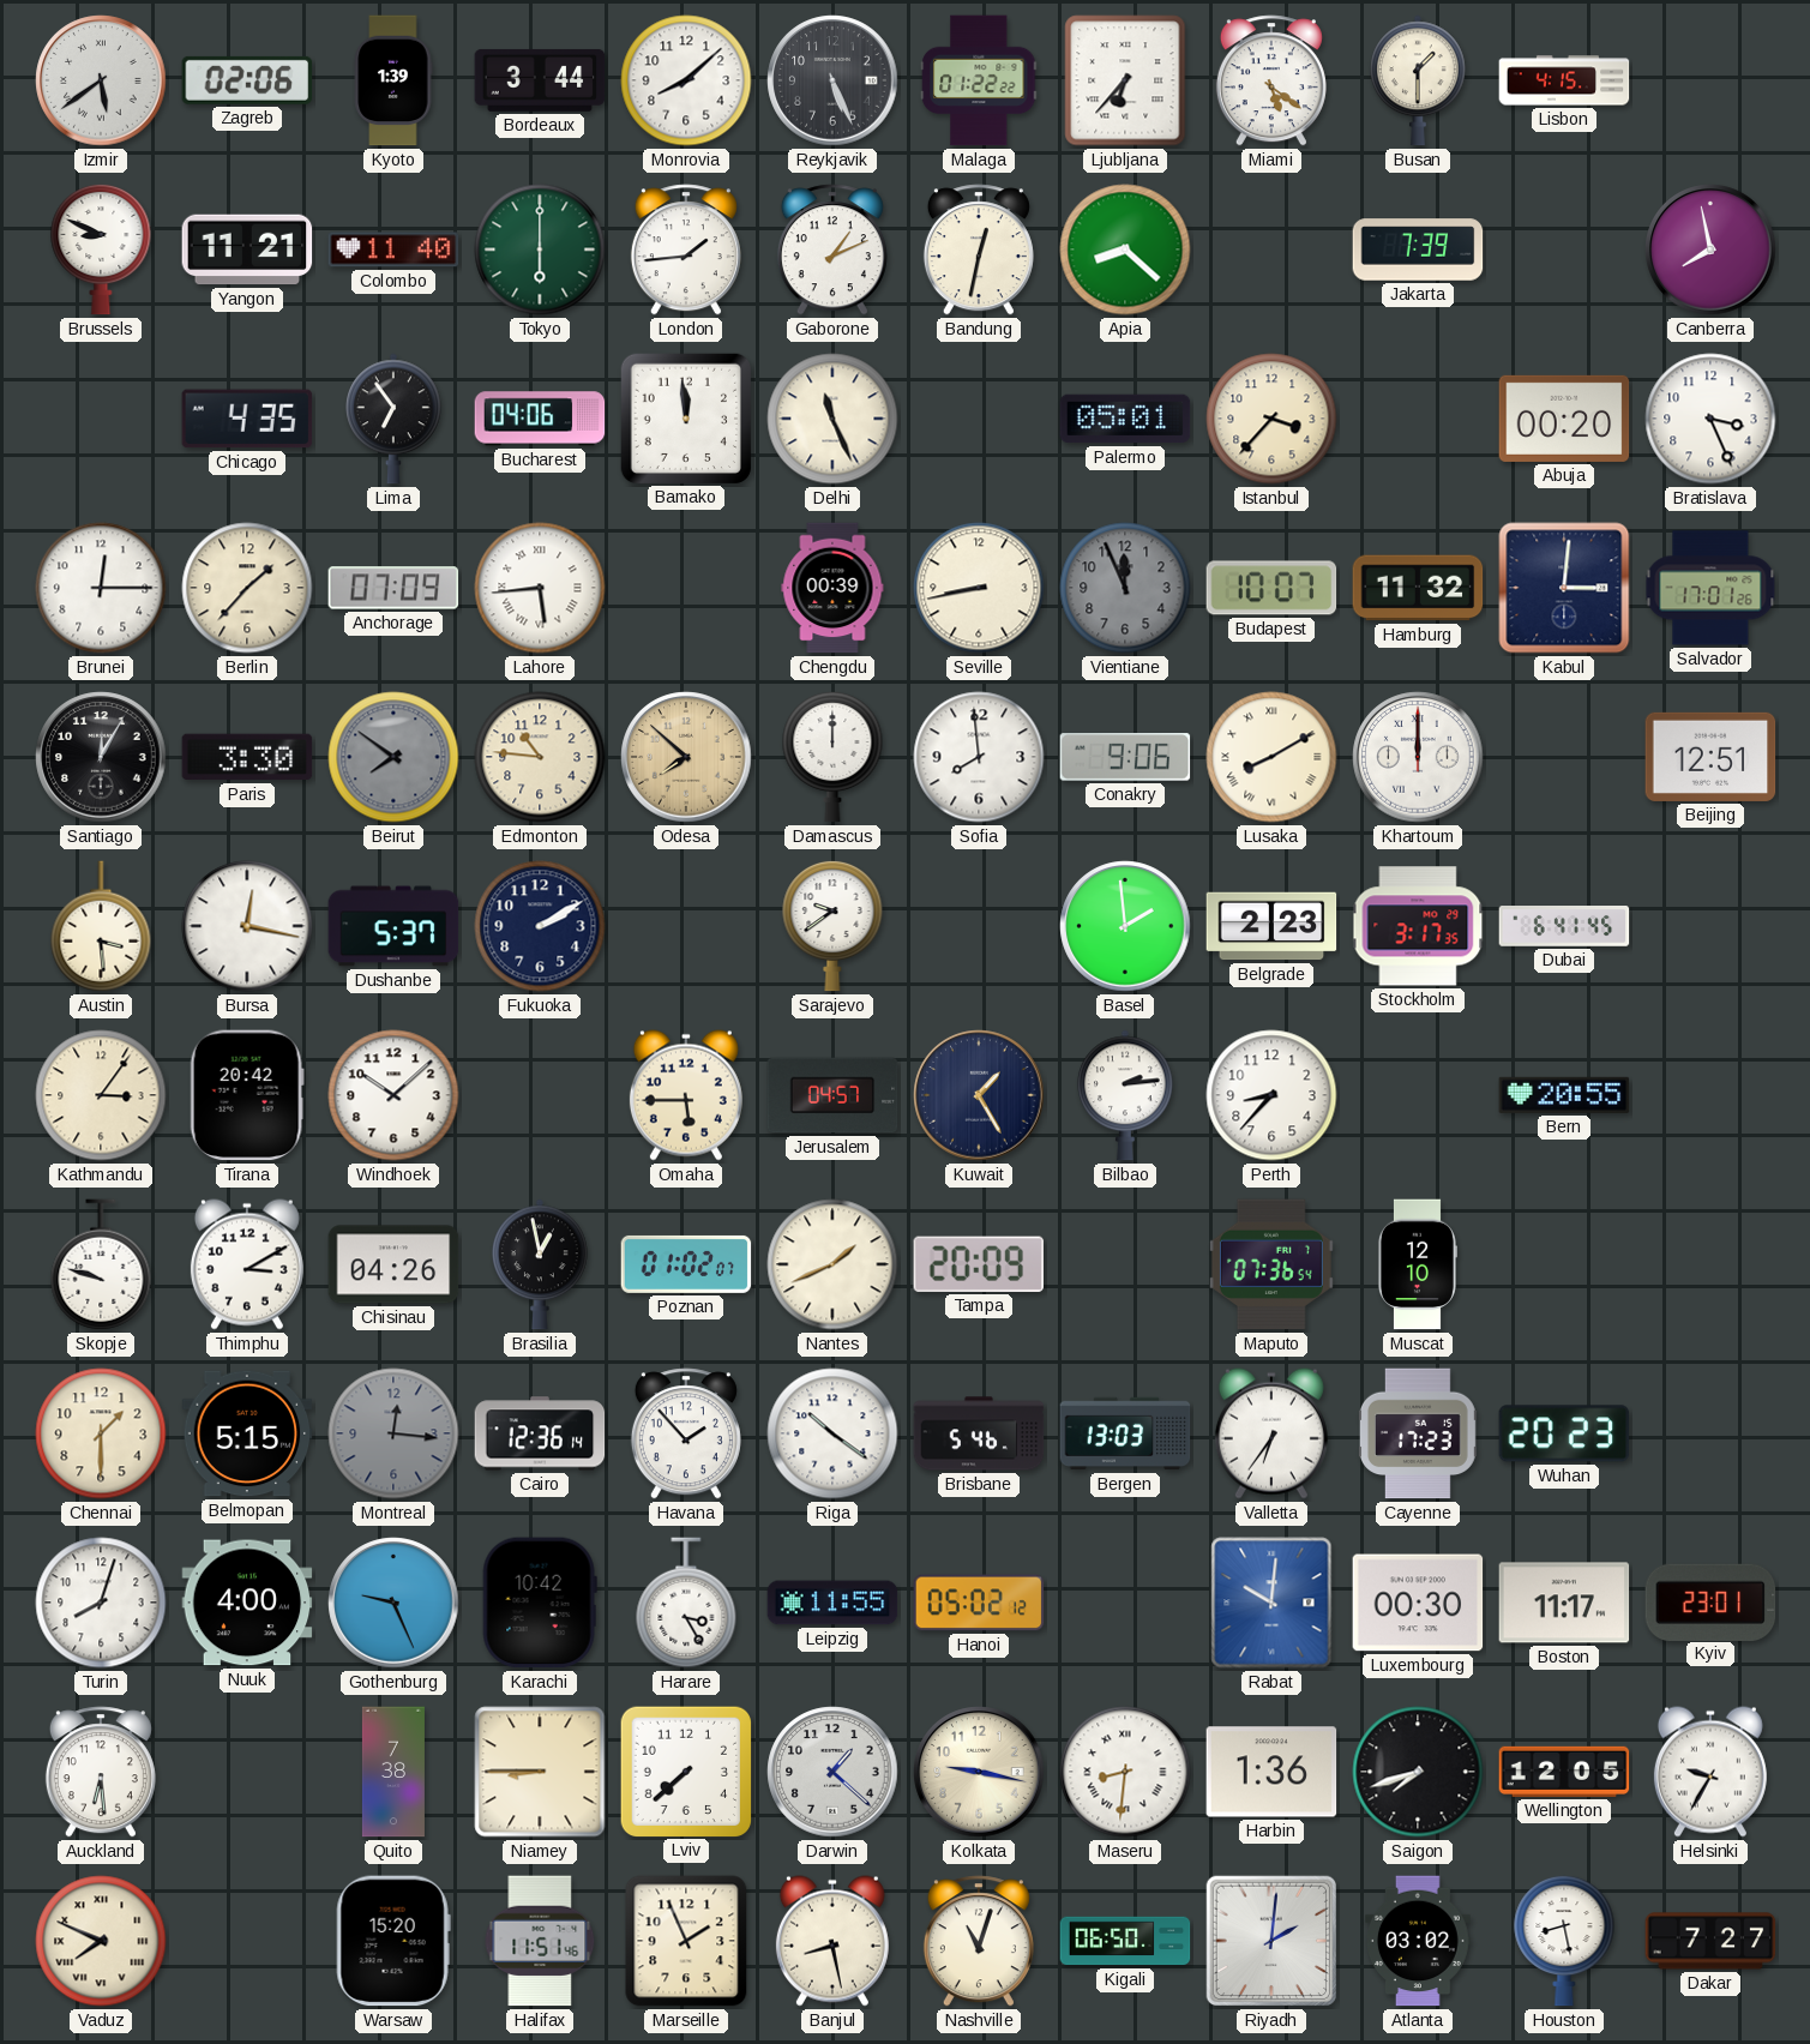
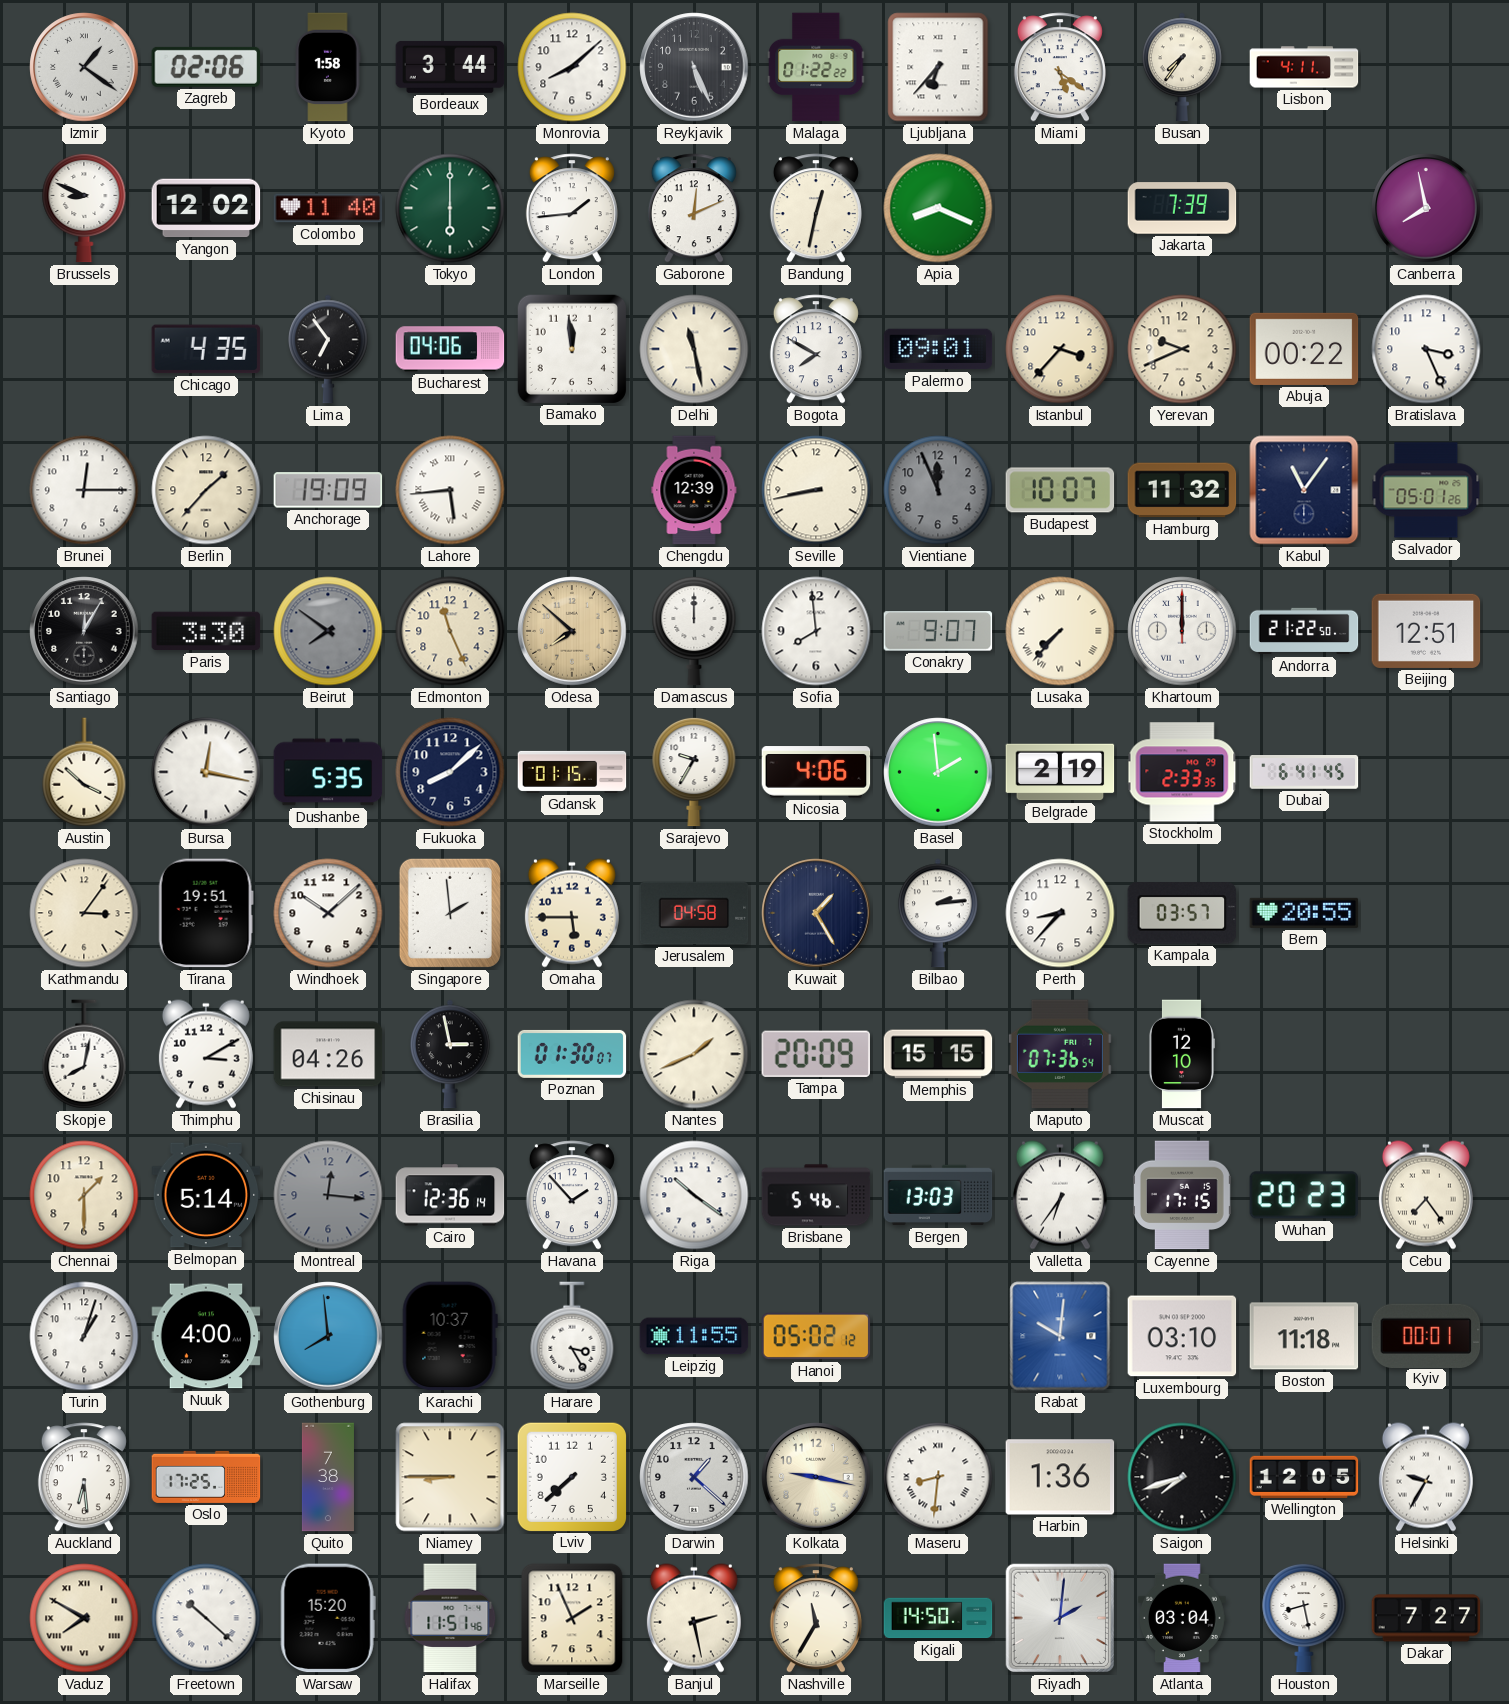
Izmir: 5:39 -> 1:21
Kyoto: 1:39 -> 1:58
Busan: 1:30 -> 7:36
Lisbon: 4:15 -> 4:11
Yangon: 11:21 -> 12:02
Gaborone: 1:11 -> 12:11
Apia: 8:22 -> 8:19
Delhi: 11:26 -> 11:28
Bogota: none -> 7:50
Palermo: 05:01 -> 09:01
Yerevan: none -> 9:41
Abuja: 00:20 -> 00:22
Anchorage: 07:09 -> 19:09
Chengdu: 00:39 -> 12:39
Kabul: 3:01 -> 11:06
Salvador: 17:01 -> 05:01
Edmonton: 10:46 -> 11:26
Conakry: 9:06 -> 9:07
Lusaka: 8:10 -> 7:37
Andorra: none -> 21:22
Austin: 3:29 -> 3:52
Dushanbe: 5:37 -> 5:35
Fukuoka: 2:10 -> 8:08
Gdansk: none -> 01:15
Sarajevo: 9:39 -> 9:35
Nicosia: none -> 4:06
Belgrade: 2:23 -> 2:19
Stockholm: 3:17 -> 2:33
Tirana: 20:42 -> 19:51
Singapore: none -> 1:59
Jerusalem: 04:57 -> 04:58
Kampala: none -> 03:57
Skopje: 9:48 -> 8:02
Brasilia: 12:58 -> 2:58
Poznan: 01:02 -> 01:30
Memphis: none -> 15:15
Belmopan: 5:15 -> 5:14
Cayenne: 17:23 -> 17:15
Cebu: none -> 7:24
Turin: 8:03 -> 1:03
Gothenburg: 9:26 -> 7:59
Karachi: 10:42 -> 10:37
Luxembourg: 00:30 -> 03:10
Boston: 11:17 -> 11:18
Kyiv: 23:01 -> 00:01
Oslo: none -> 17:25
Vaduz: 7:49 -> 7:50
Freetown: none -> 10:22
Banjul: 8:28 -> 2:28
Nashville: 11:03 -> 11:35
Kigali: 06:50 -> 14:50
Atlanta: 03:02 -> 03:04
